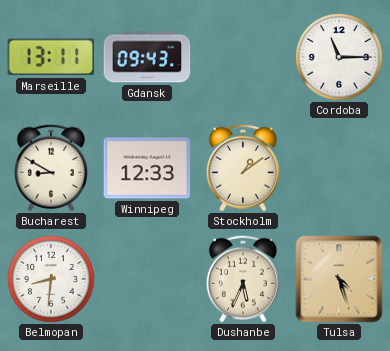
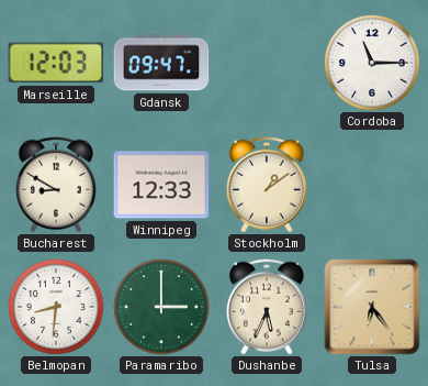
Marseille: 13:11 -> 12:03
Gdansk: 09:43 -> 09:47
Paramaribo: none -> 3:00
Tulsa: 4:27 -> 6:24
